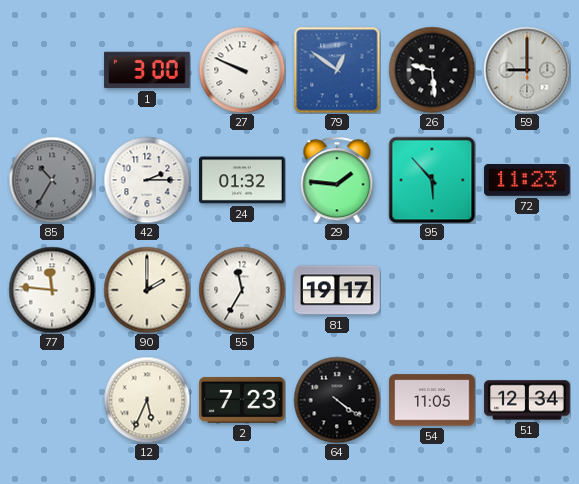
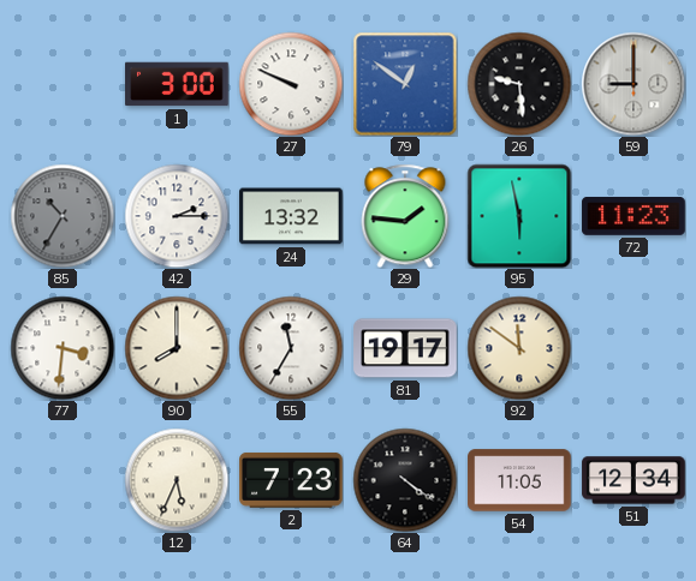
24: 01:32 -> 13:32
95: 5:53 -> 5:58
77: 11:46 -> 3:31
90: 2:00 -> 8:00
92: none -> 11:51
